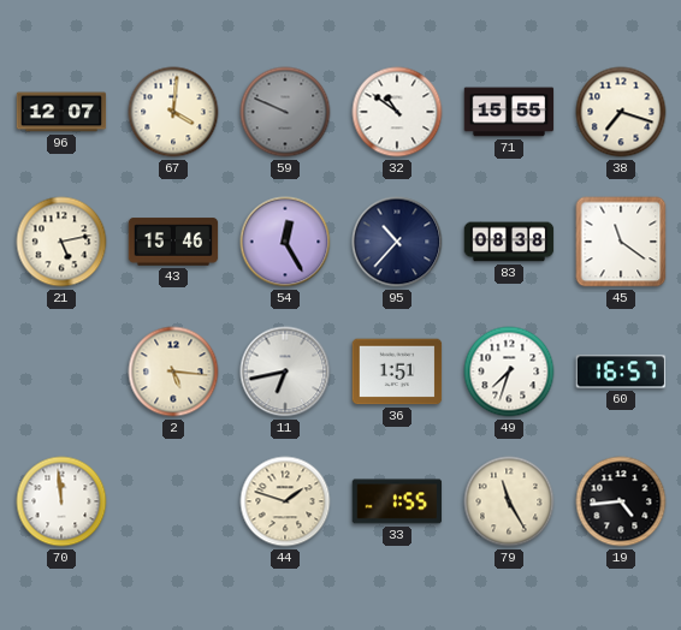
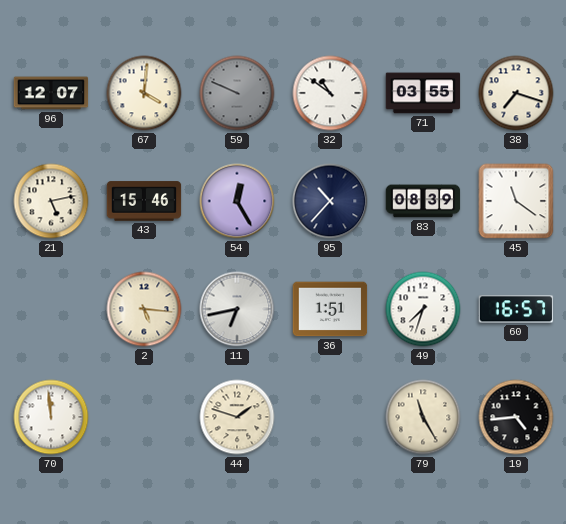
71: 15:55 -> 03:55
83: 08:38 -> 08:39
33: 1:55 -> none
